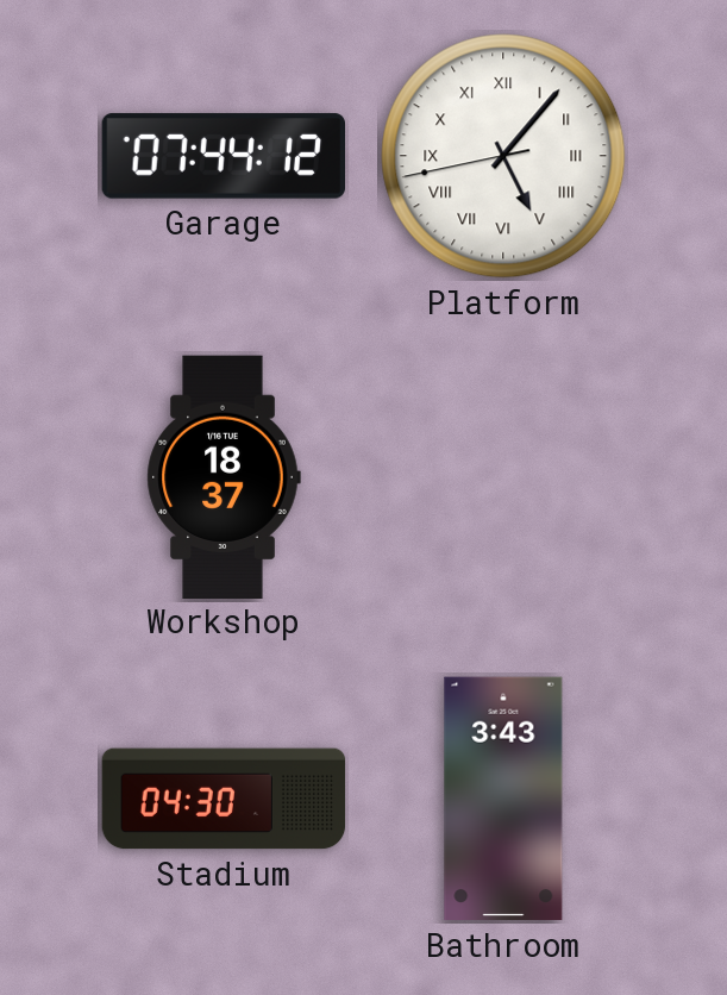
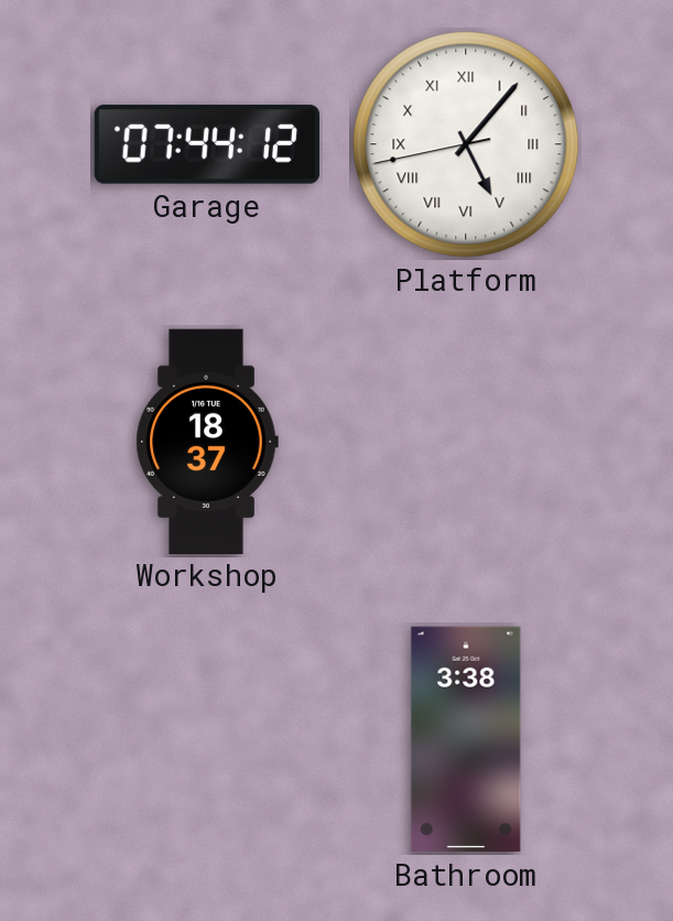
Stadium: 04:30 -> none
Bathroom: 3:43 -> 3:38
